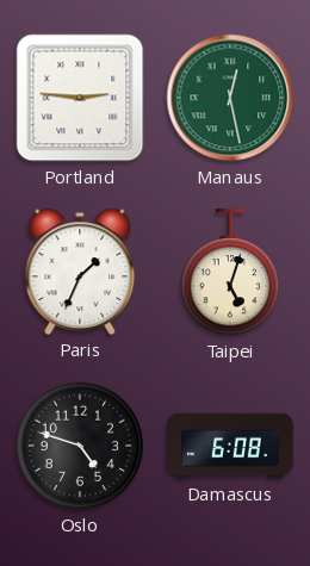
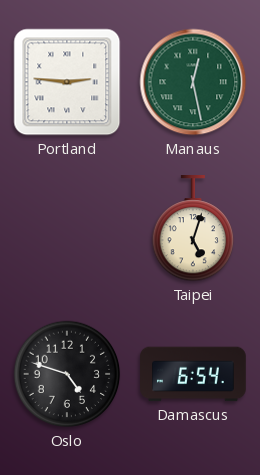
Paris: 1:34 -> none
Damascus: 6:08 -> 6:54
